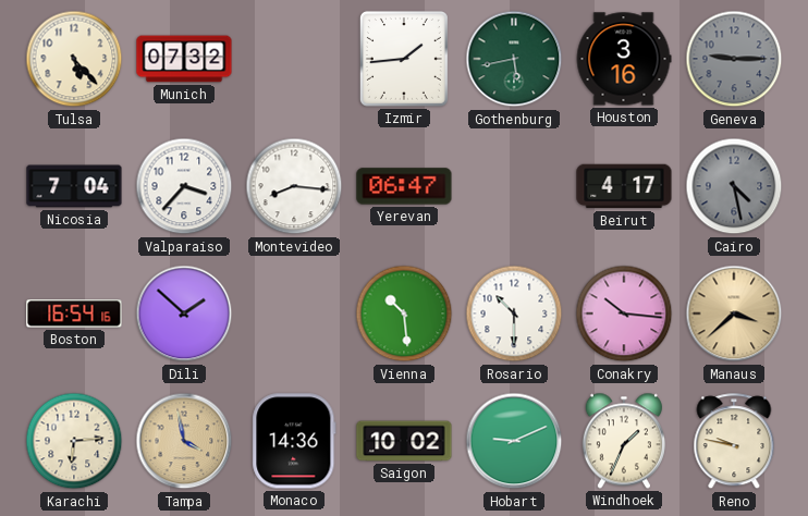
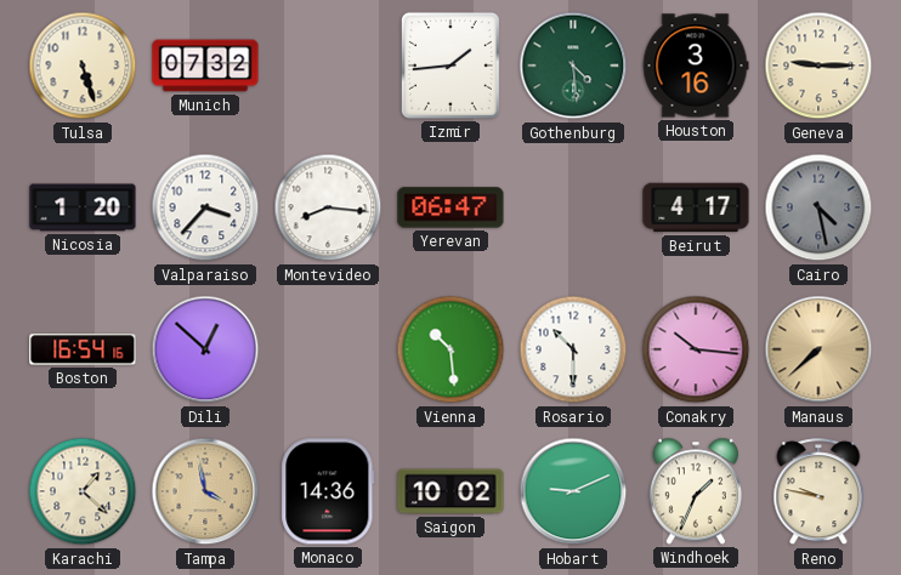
Tulsa: 5:23 -> 5:27
Gothenburg: 5:43 -> 4:29
Geneva dial: grey -> cream
Nicosia: 7:04 -> 1:20
Dili: 1:52 -> 12:52
Manaus: 3:38 -> 7:38
Karachi: 6:14 -> 1:22
